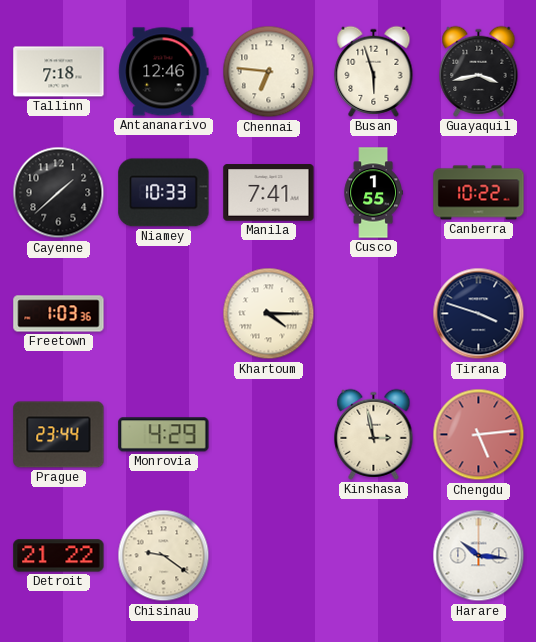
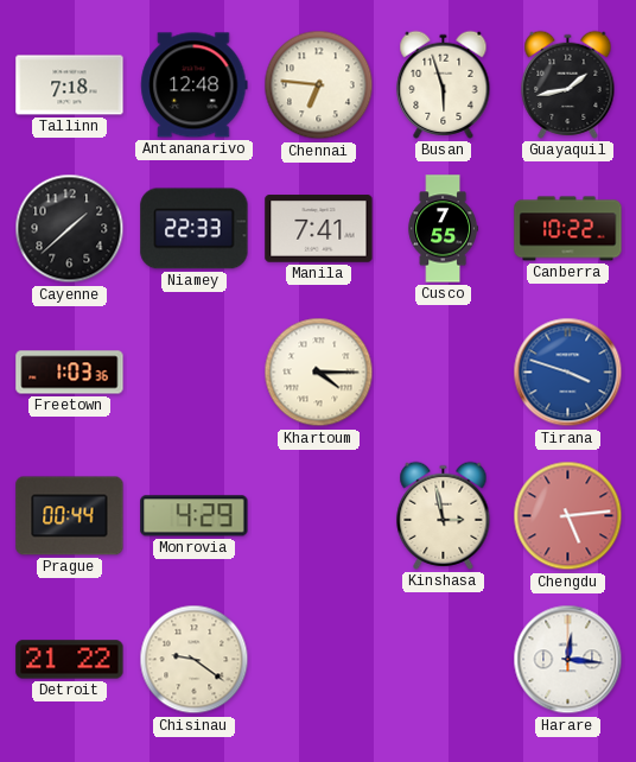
Antananarivo: 12:46 -> 12:48
Guayaquil: 3:43 -> 1:43
Niamey: 10:33 -> 22:33
Cusco: 1:55 -> 7:55
Tirana dial: navy -> blue
Prague: 23:44 -> 00:44
Harare: 10:16 -> 12:16
